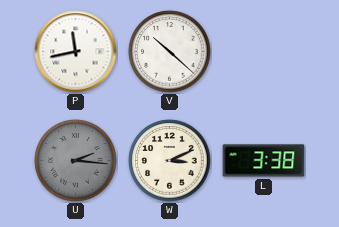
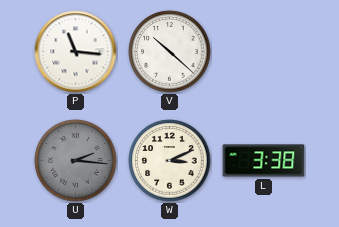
P: 11:43 -> 11:16
